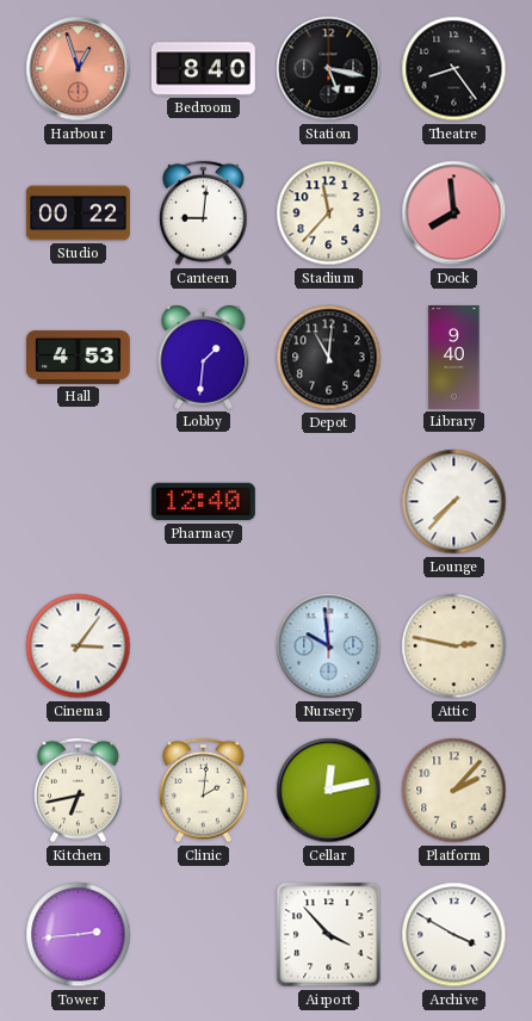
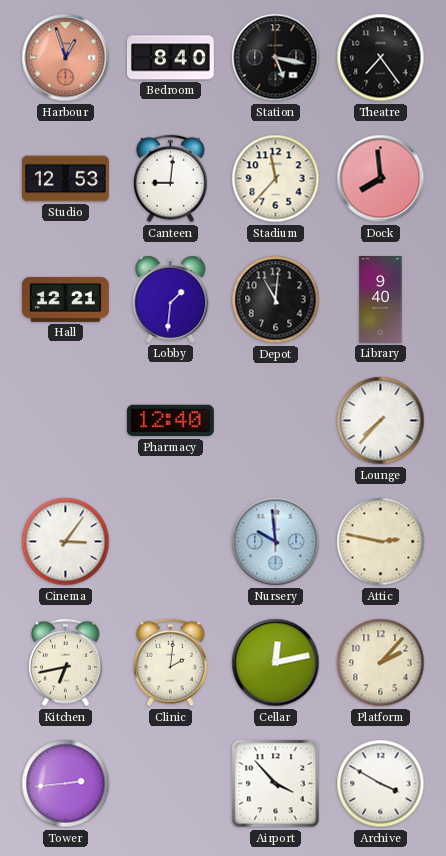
Theatre: 8:24 -> 7:24
Studio: 00:22 -> 12:53
Hall: 4:53 -> 12:21
